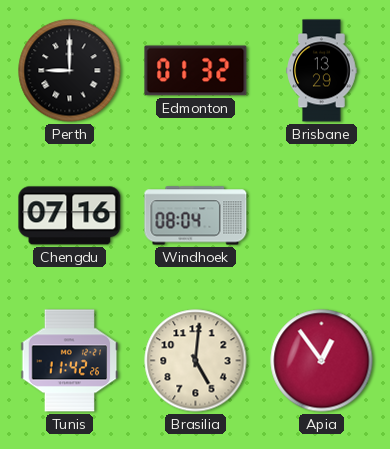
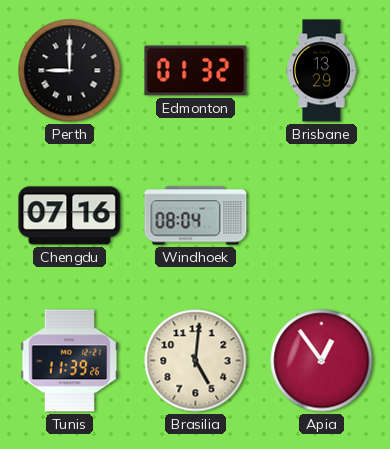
Tunis: 11:42 -> 11:39
